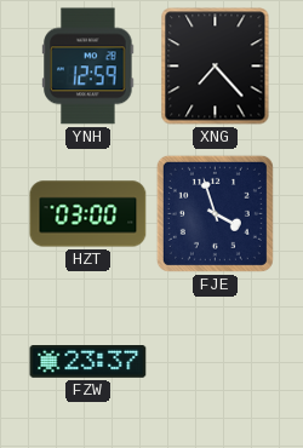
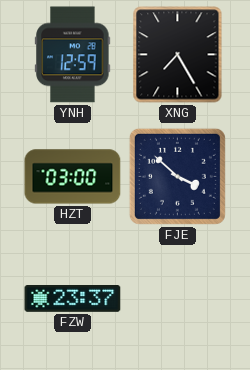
XNG: 7:23 -> 7:25
FJE: 3:57 -> 3:52
